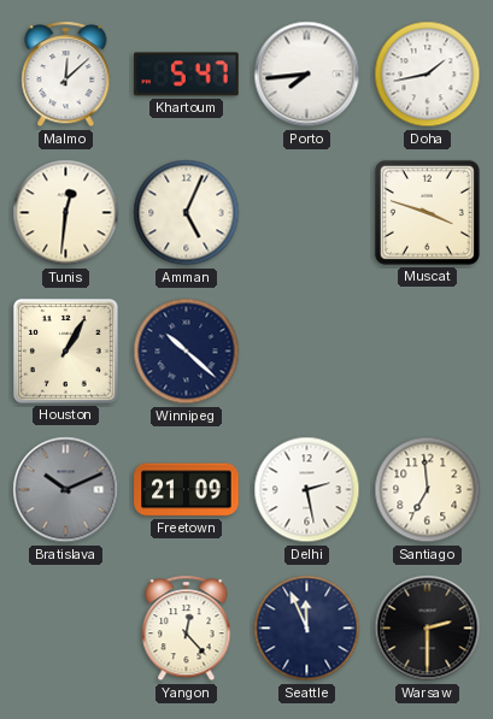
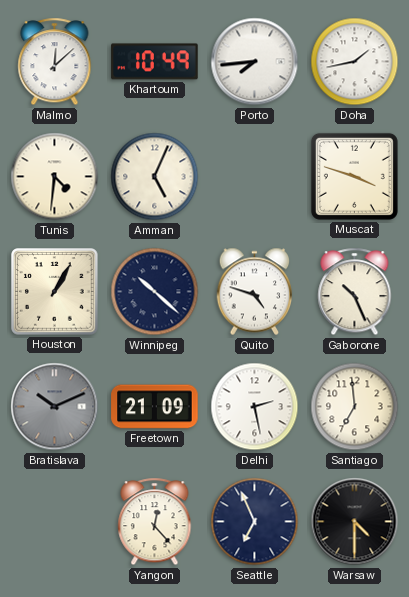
Khartoum: 5:47 -> 10:49
Tunis: 12:31 -> 4:31
Quito: none -> 4:48
Gaborone: none -> 10:26
Seattle: 11:56 -> 6:56
Warsaw: 2:30 -> 4:30
